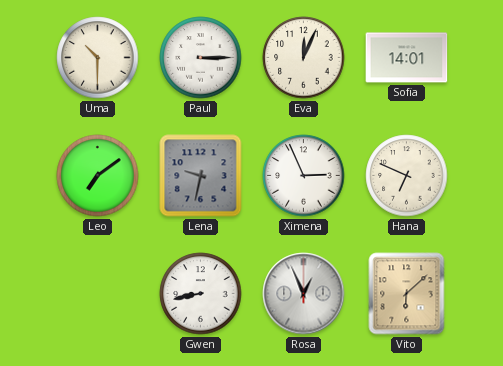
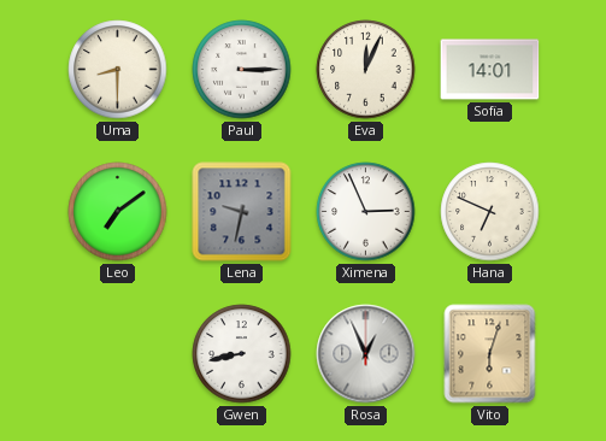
Uma: 10:30 -> 8:30
Vito: 6:08 -> 6:03
